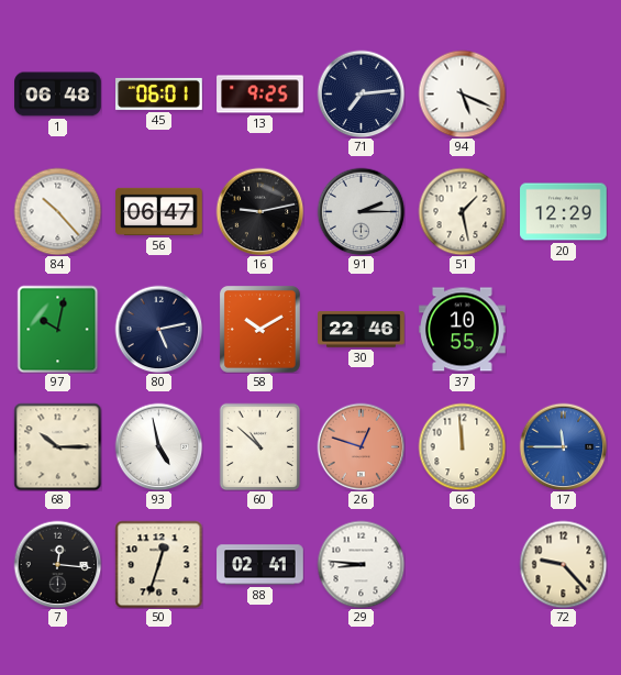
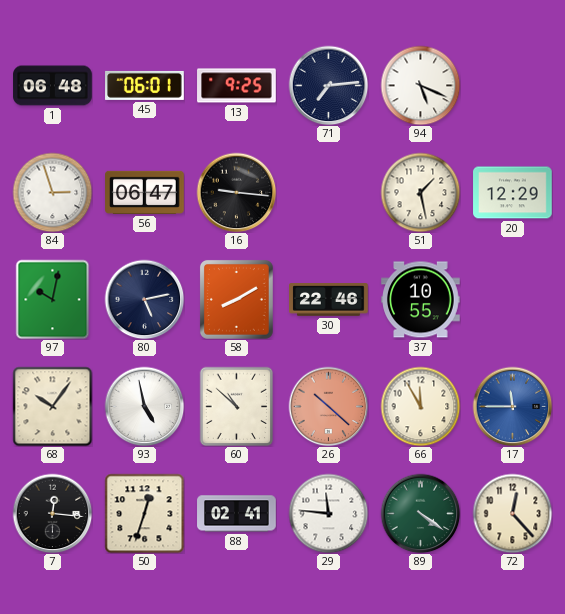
84: 10:23 -> 2:57
16: 9:13 -> 9:16
91: 2:15 -> none
58: 10:10 -> 8:10
68: 10:15 -> 10:06
26: 12:48 -> 10:22
66: 11:59 -> 11:55
29: 8:46 -> 11:46
89: none -> 4:21
72: 9:23 -> 12:23
